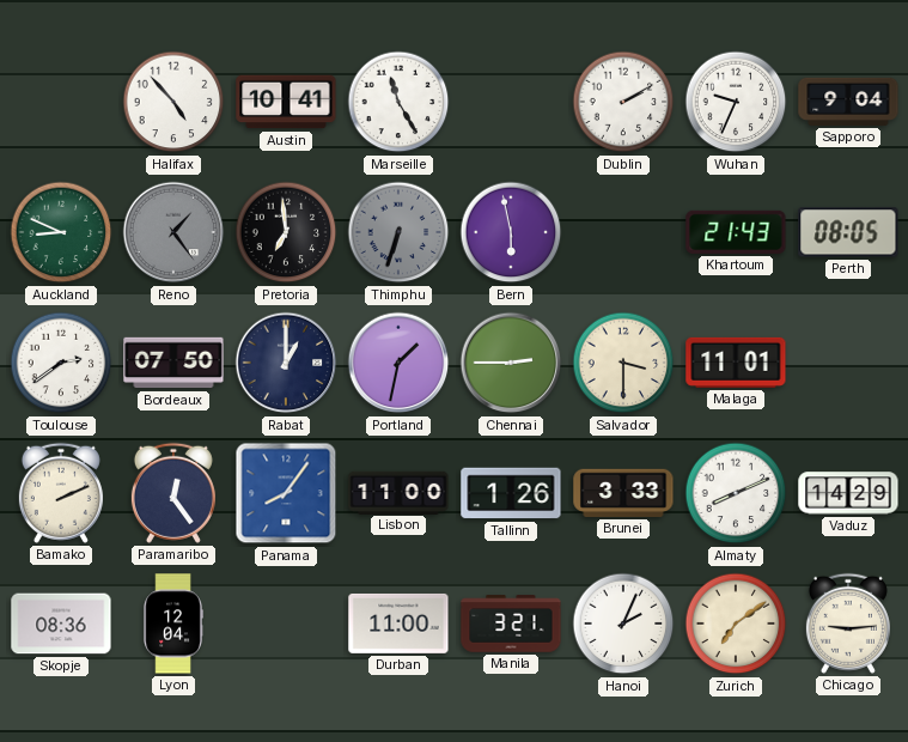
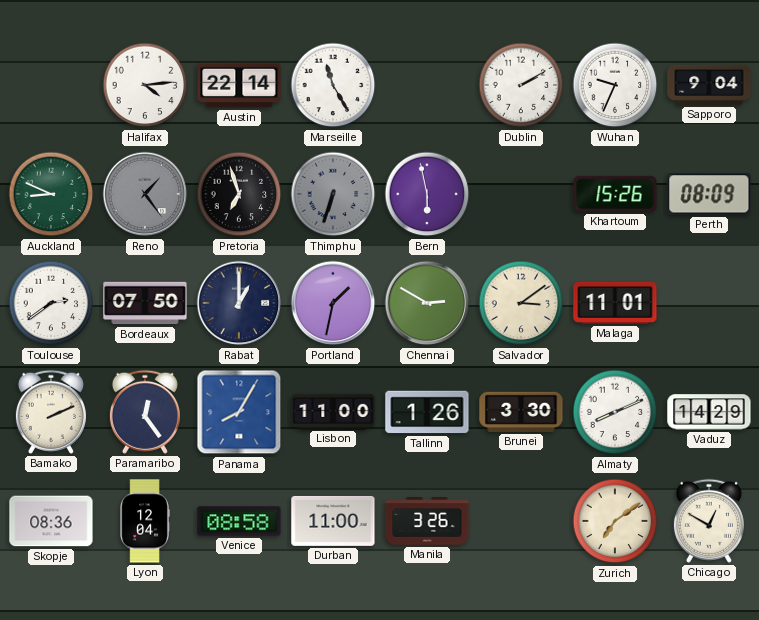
Halifax: 4:53 -> 4:14
Austin: 10:41 -> 22:14
Pretoria: 6:59 -> 6:57
Khartoum: 21:43 -> 15:26
Perth: 08:05 -> 08:09
Chennai: 2:45 -> 2:50
Salvador: 3:30 -> 3:09
Panama: 8:06 -> 8:05
Brunei: 3:33 -> 3:30
Venice: none -> 08:58
Manila: 3:21 -> 3:26
Hanoi: 2:04 -> none
Chicago: 9:14 -> 12:50
